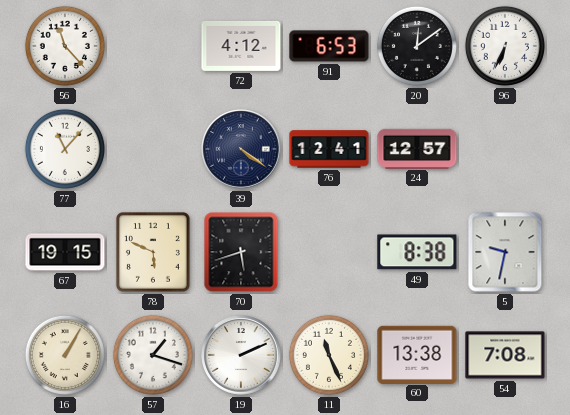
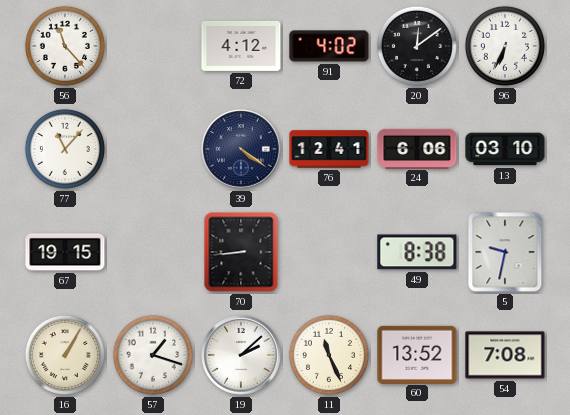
91: 6:53 -> 4:02
24: 12:57 -> 6:06
13: none -> 03:10
78: 5:49 -> none
70: 5:42 -> 8:44
19: 2:11 -> 2:08
60: 13:38 -> 13:52
